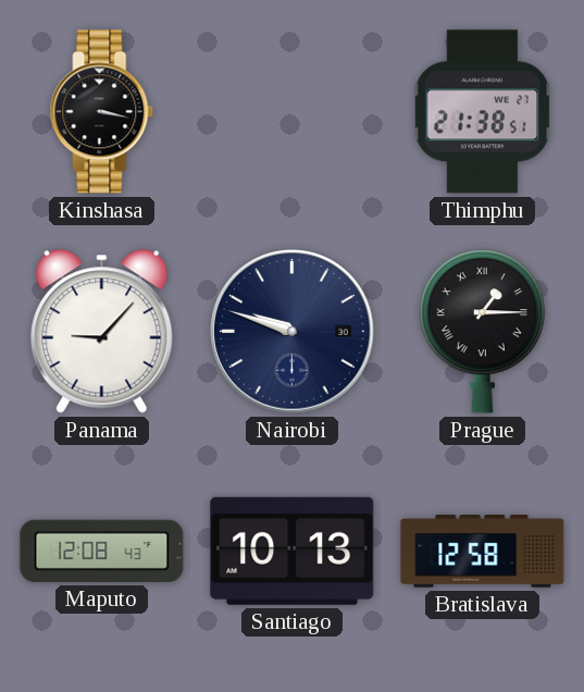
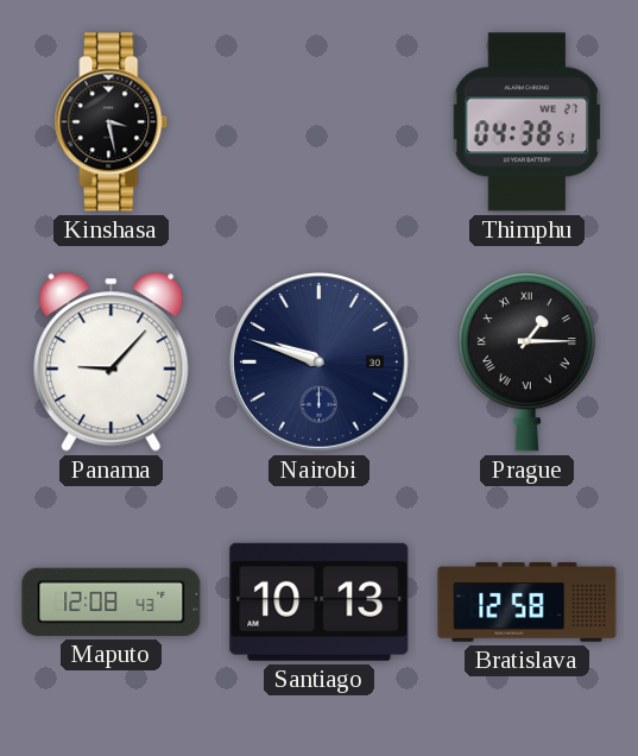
Kinshasa: 3:17 -> 3:28
Thimphu: 21:38 -> 04:38
